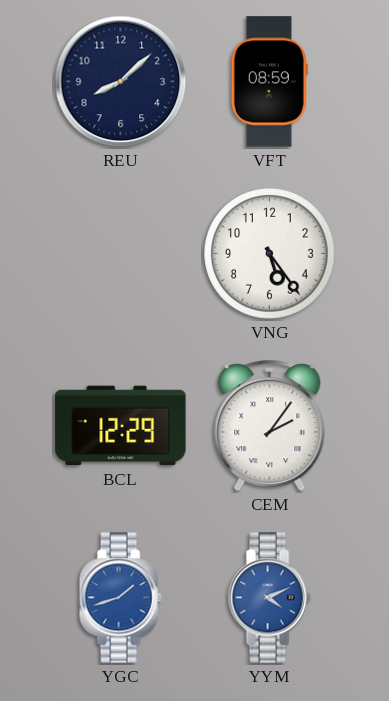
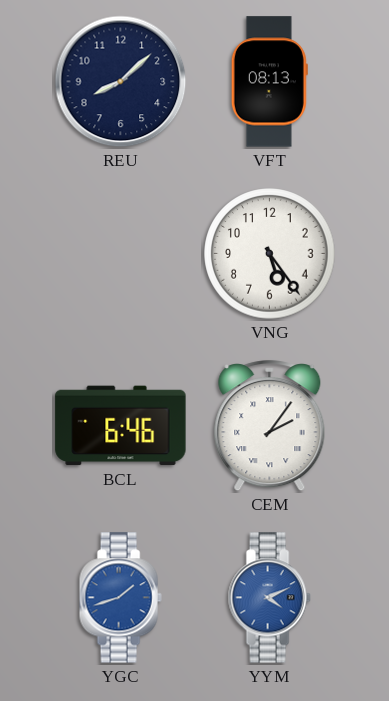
VFT: 08:59 -> 08:13
BCL: 12:29 -> 6:46
